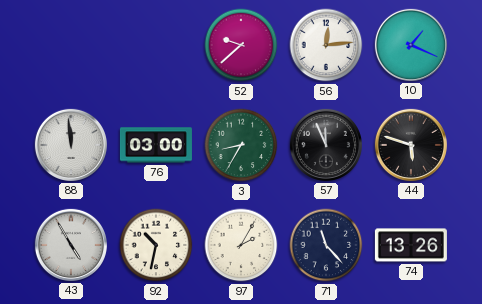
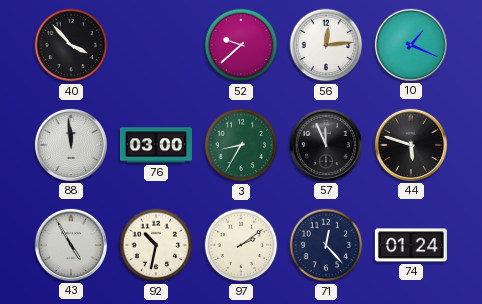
40: none -> 3:53
97: 2:05 -> 2:09
71: 11:23 -> 12:23
74: 13:26 -> 01:24
